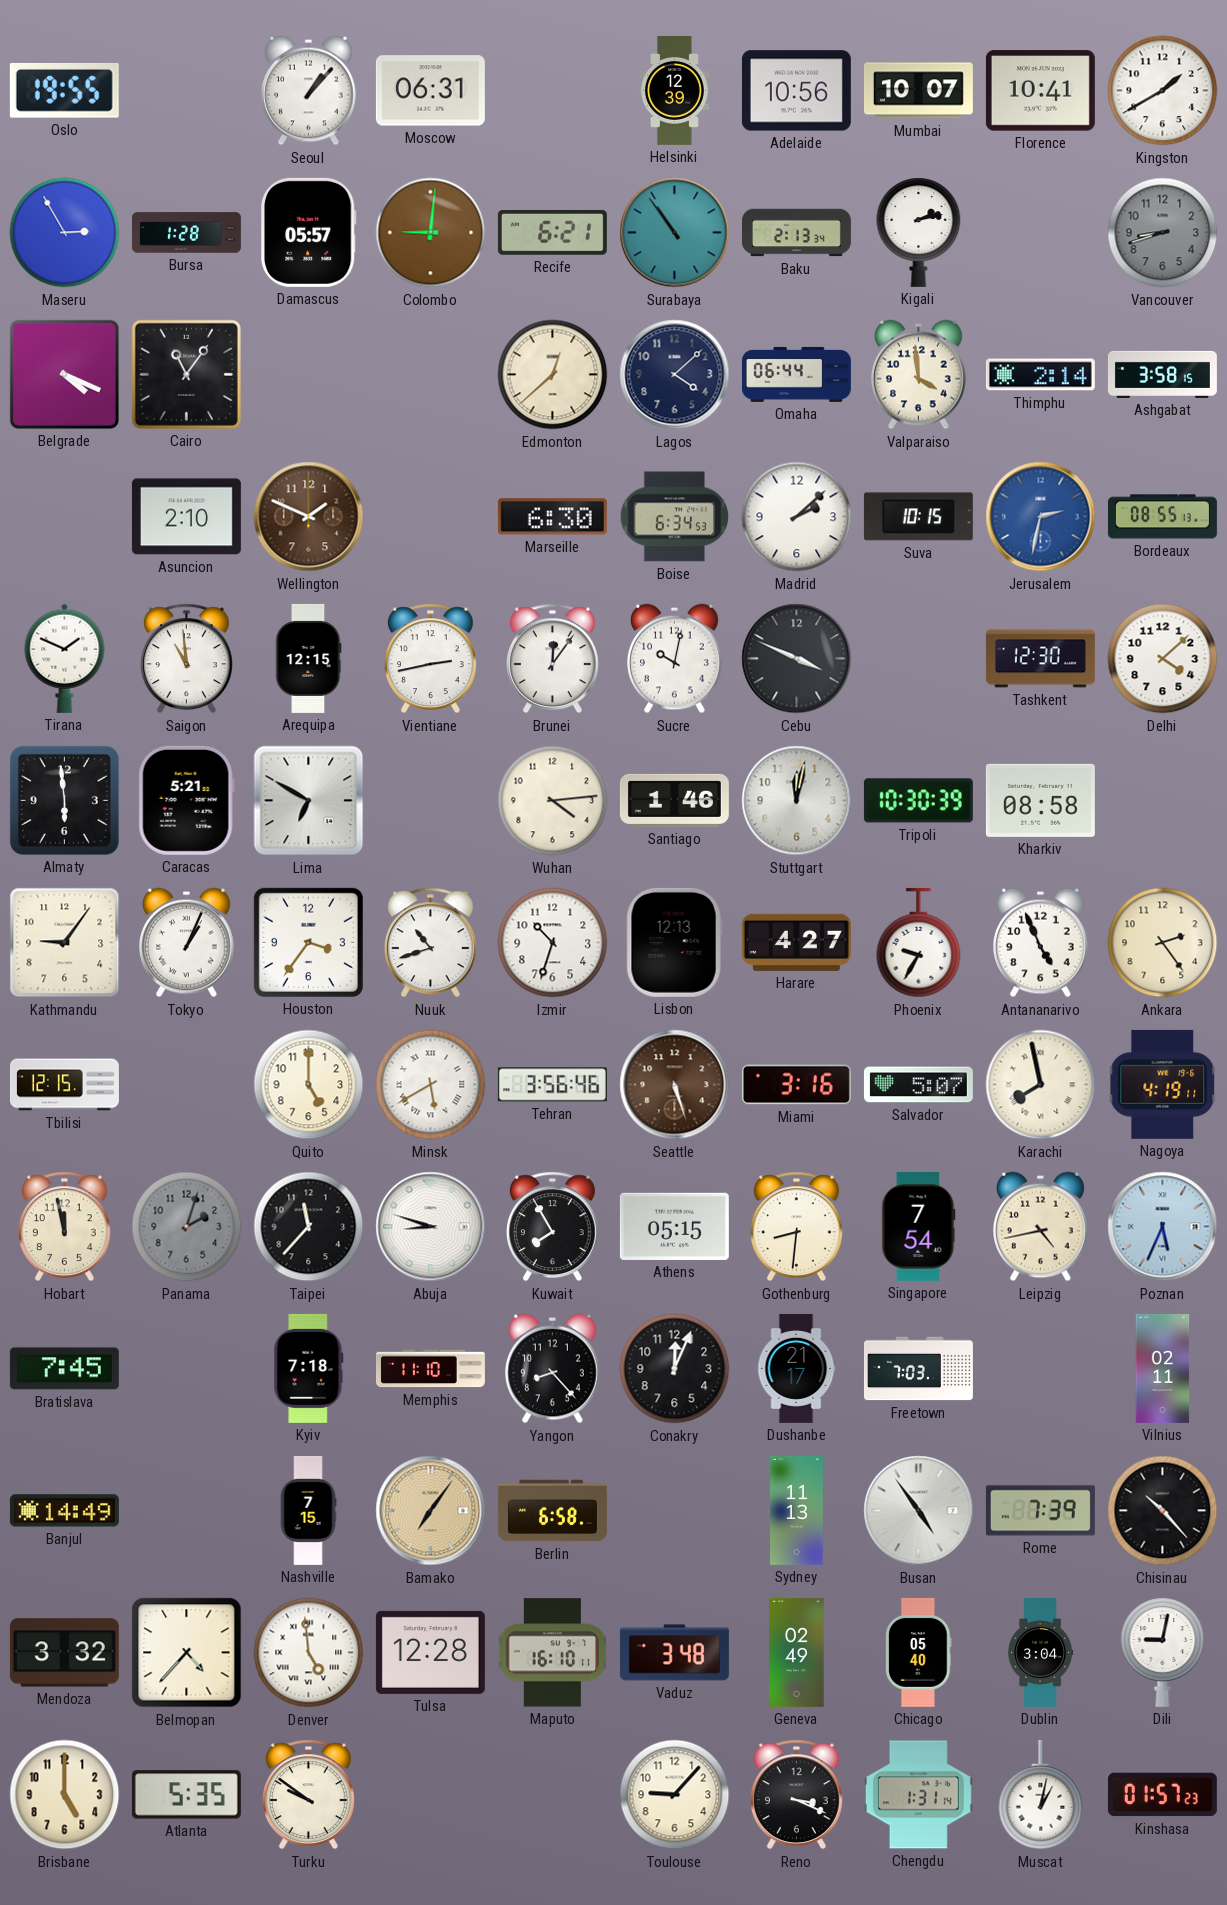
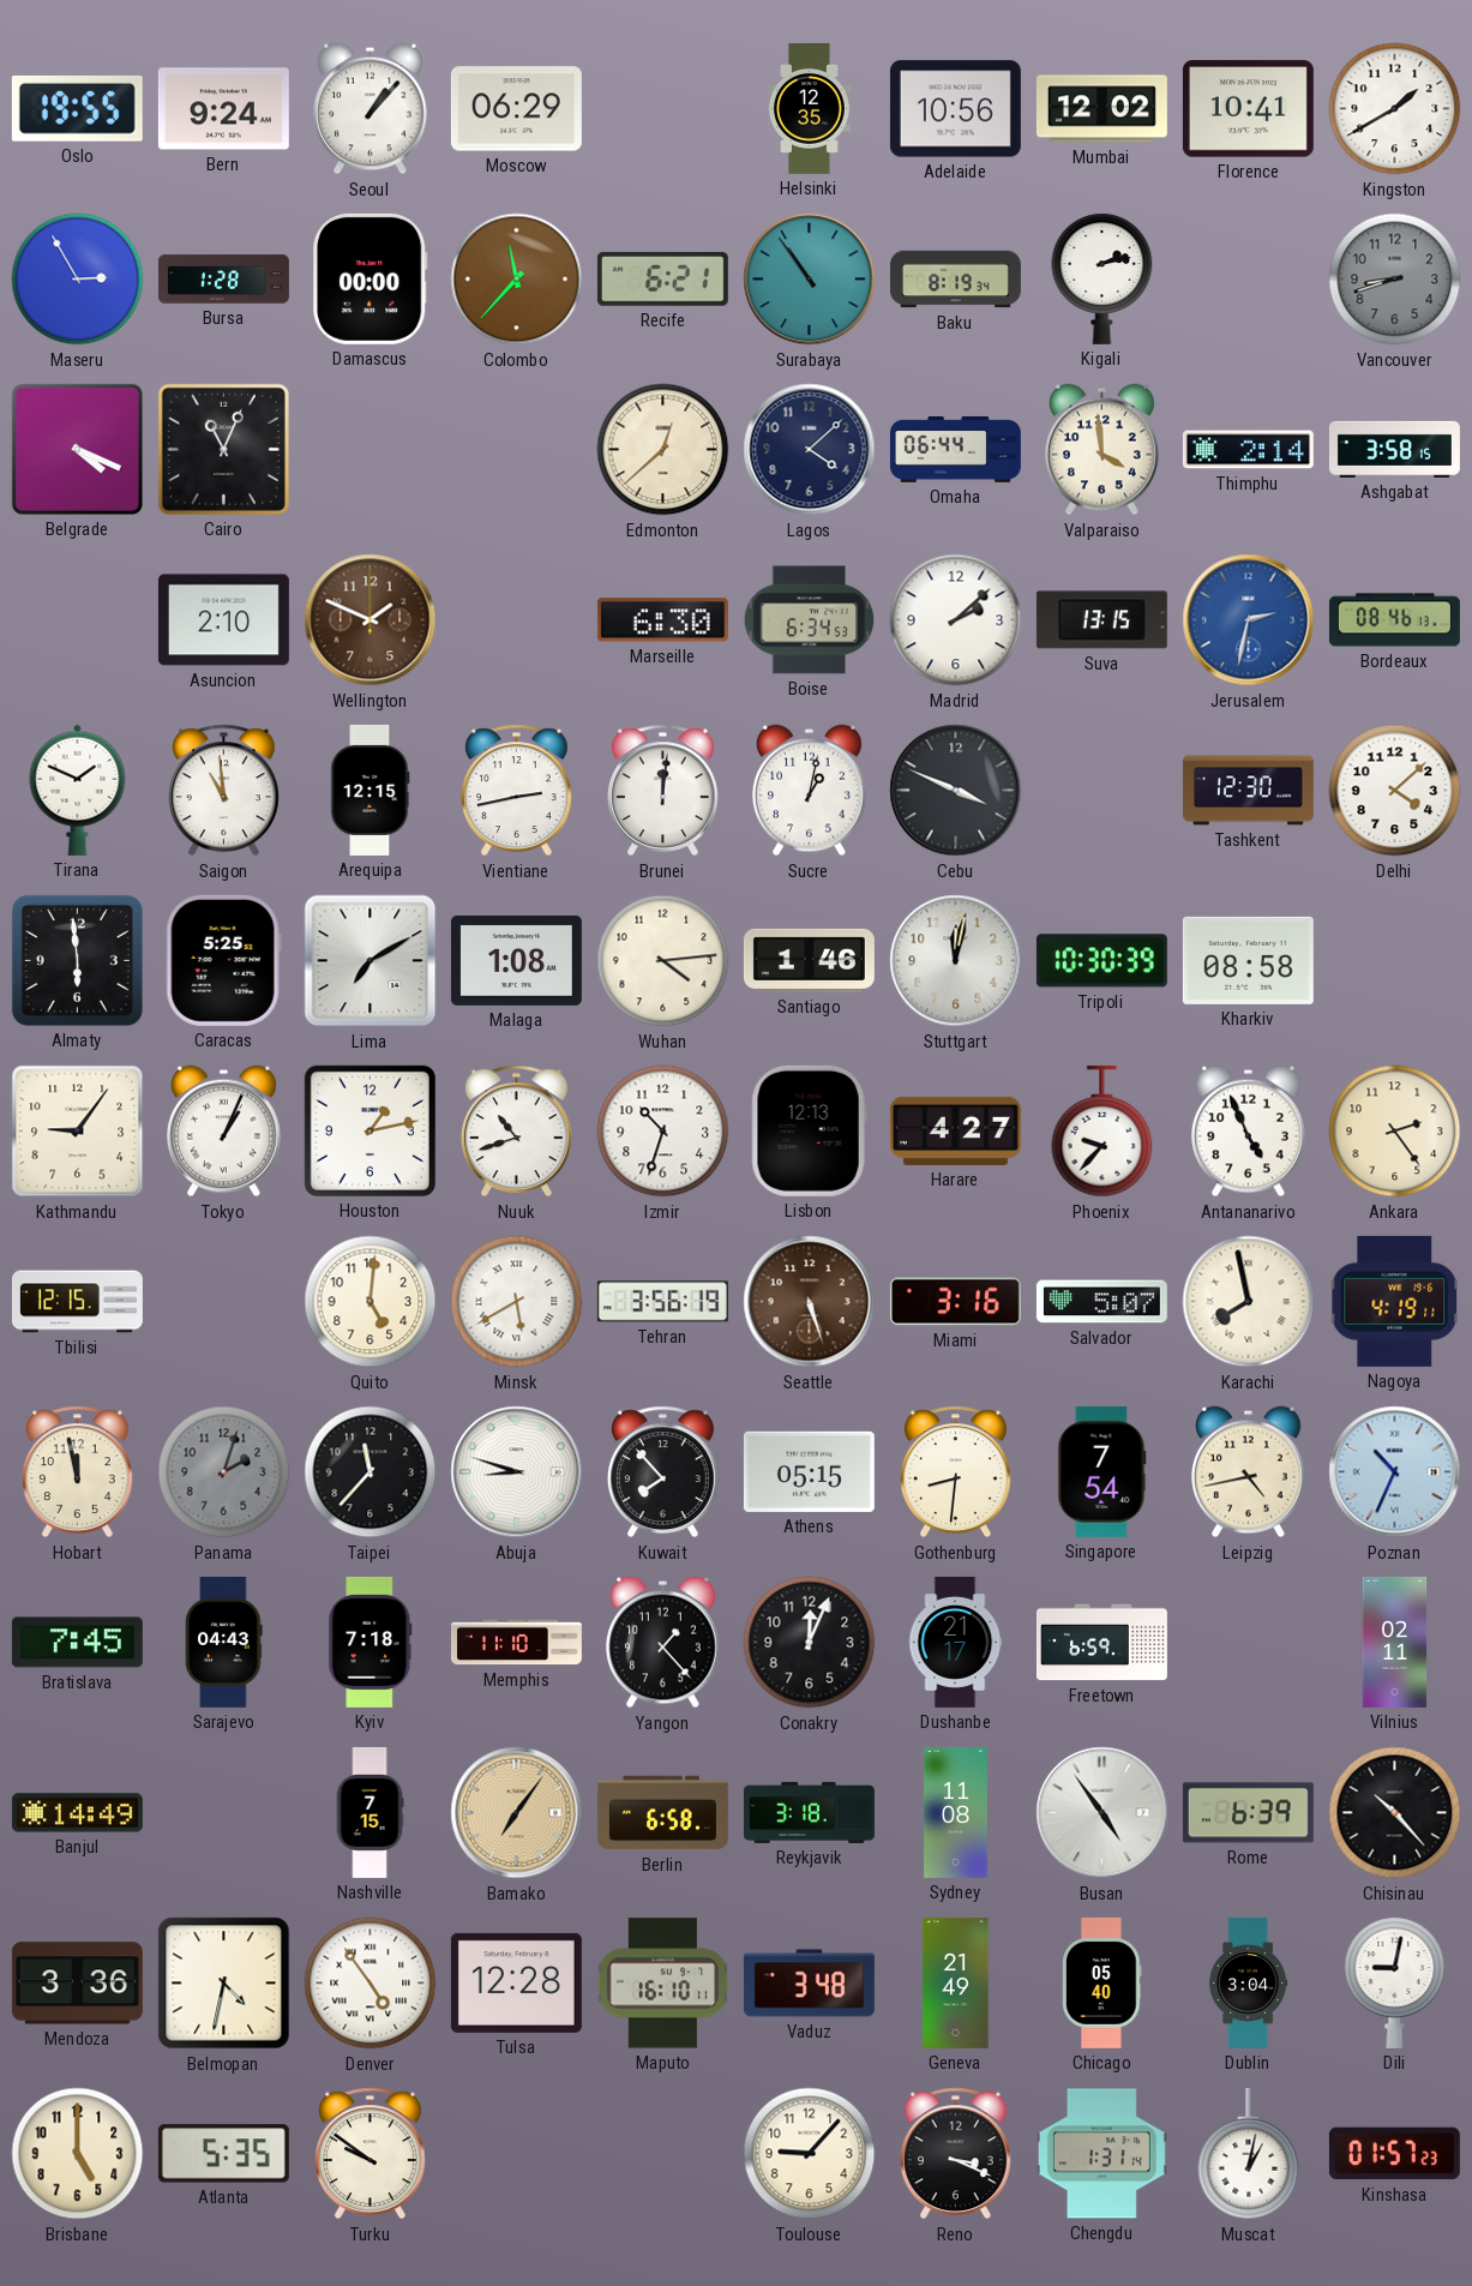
Bern: none -> 9:24
Moscow: 06:31 -> 06:29
Helsinki: 12:39 -> 12:35
Mumbai: 10:07 -> 12:02
Damascus: 05:57 -> 00:00
Colombo: 9:01 -> 11:37
Baku: 2:13 -> 8:19
Cairo: 11:06 -> 11:04
Suva: 10:15 -> 13:15
Bordeaux: 08:55 -> 08:46
Brunei: 12:06 -> 12:01
Sucre: 10:02 -> 1:02
Caracas: 5:21 -> 5:25
Lima: 6:50 -> 7:10
Malaga: none -> 1:08
Houston: 3:36 -> 1:13
Phoenix: 9:35 -> 9:37
Quito: 5:00 -> 5:01
Tehran: 3:56:46 -> 3:56:19
Kuwait: 7:55 -> 7:53
Poznan: 5:34 -> 10:34
Sarajevo: none -> 04:43
Yangon: 8:23 -> 1:23
Freetown: 7:03 -> 6:59
Reykjavik: none -> 3:18
Sydney: 11:13 -> 11:08
Rome: 7:39 -> 6:39
Mendoza: 3:32 -> 3:36
Belmopan: 4:37 -> 4:32
Denver: 4:59 -> 4:54
Geneva: 02:49 -> 21:49
